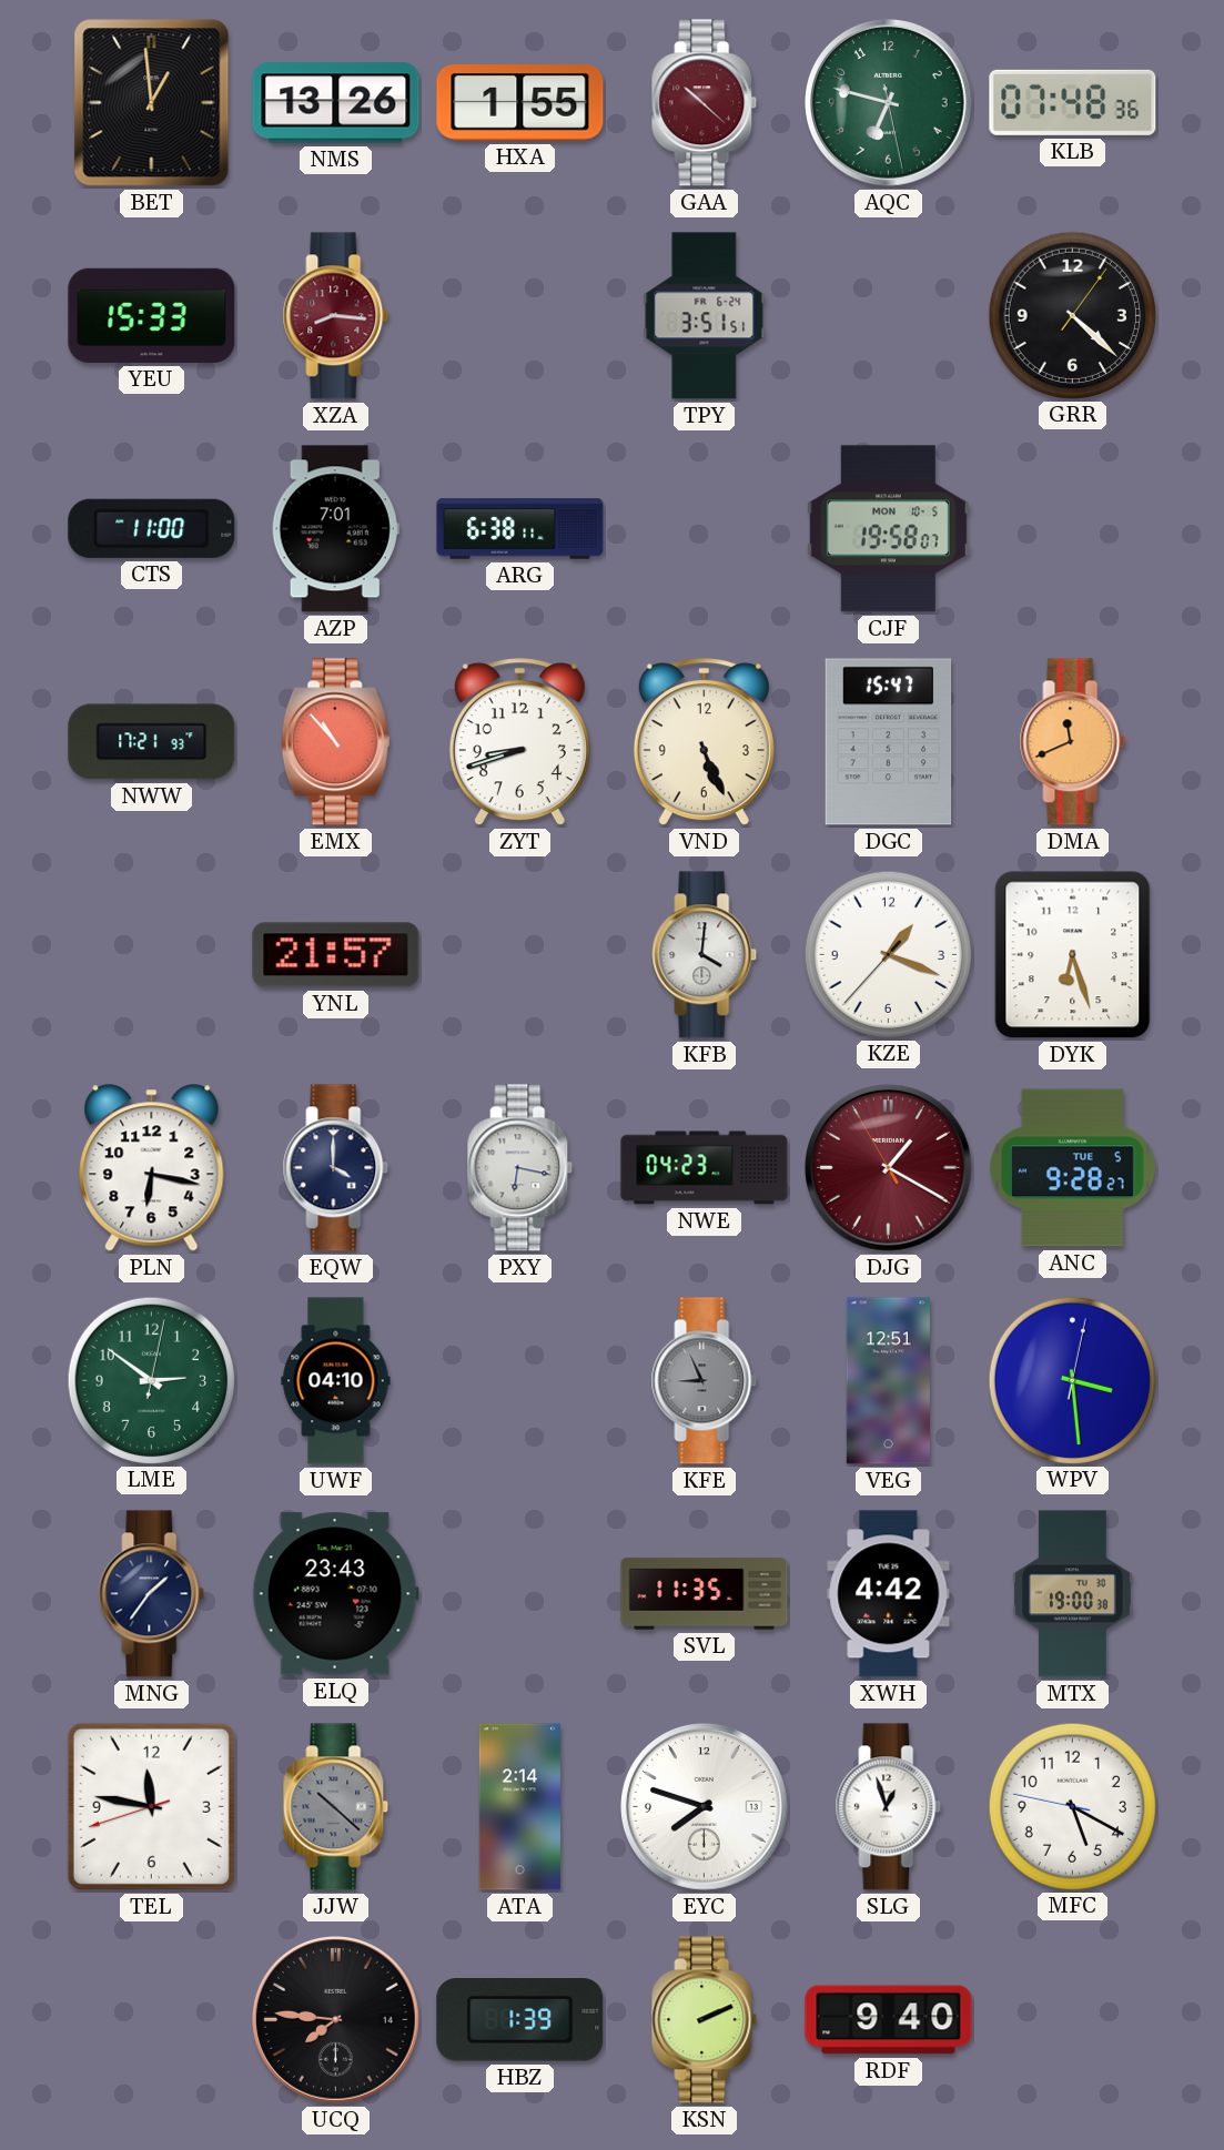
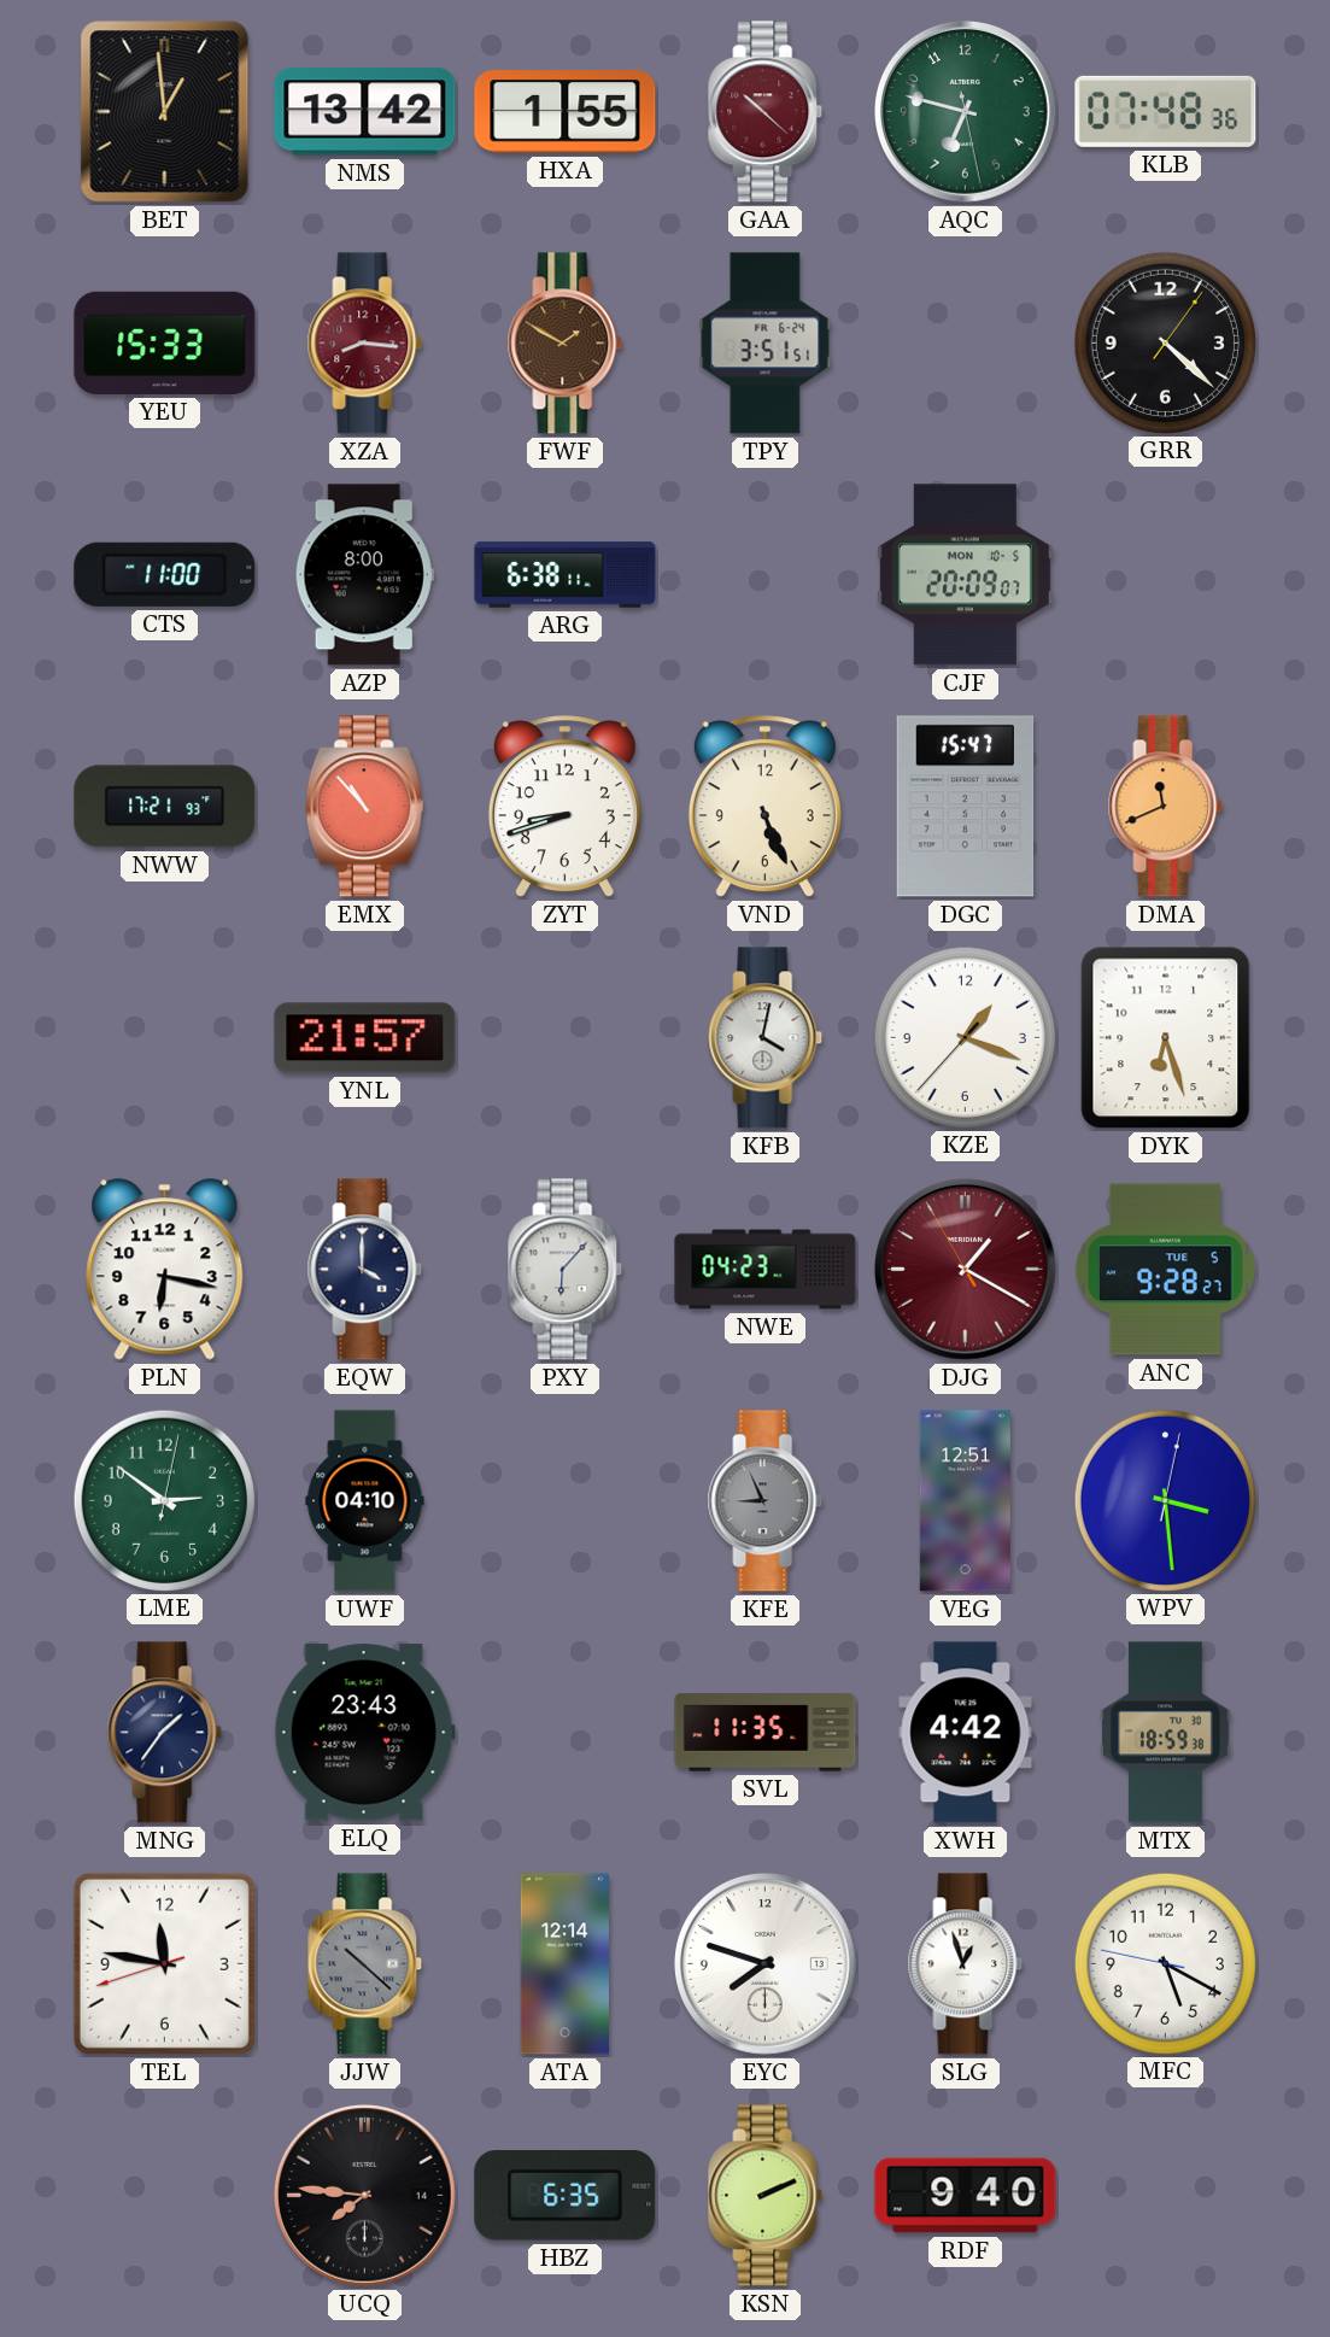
NMS: 13:26 -> 13:42
FWF: none -> 1:50
AZP: 7:01 -> 8:00
CJF: 19:58 -> 20:09
KFB: 4:01 -> 4:02
PXY: 6:17 -> 6:07
MTX: 19:00 -> 18:59
ATA: 2:14 -> 12:14
HBZ: 1:39 -> 6:35
